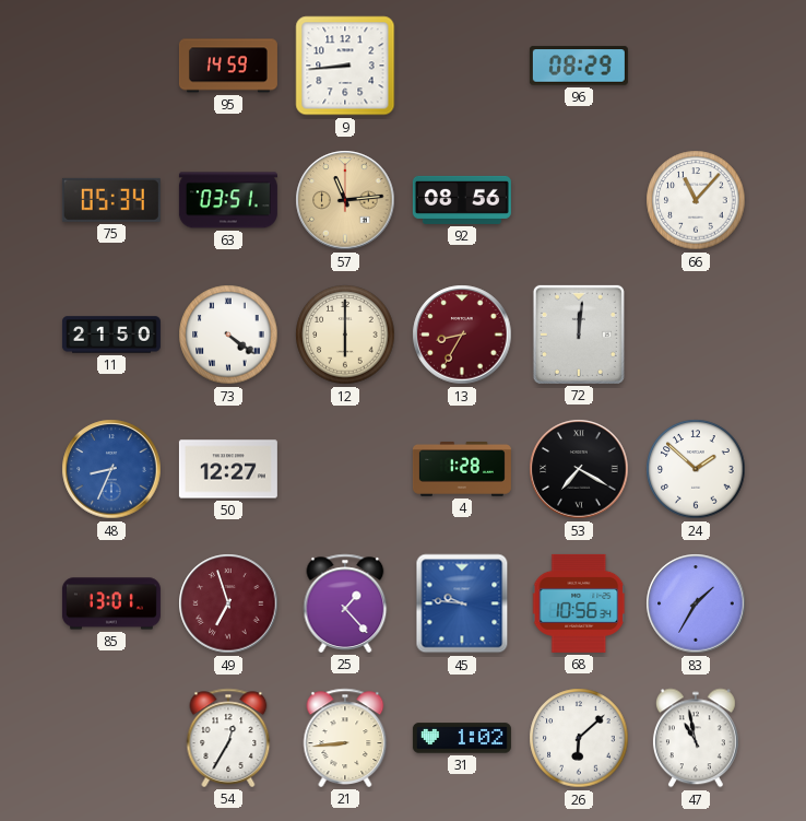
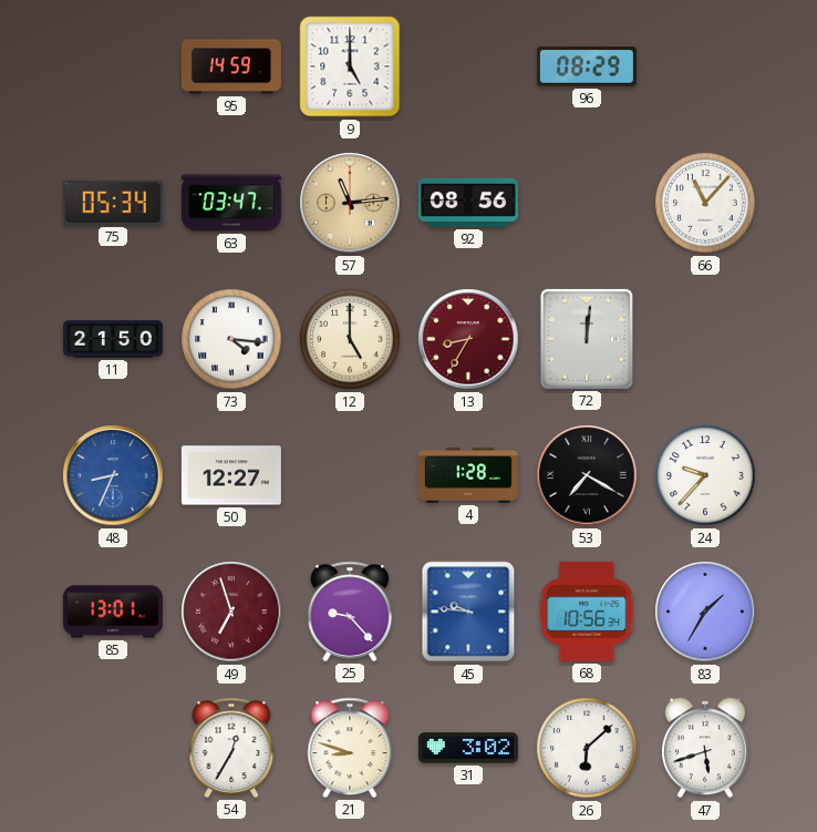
9: 8:44 -> 5:00
63: 03:51 -> 03:47
73: 4:21 -> 4:16
12: 6:00 -> 5:00
24: 1:52 -> 9:37
25: 1:23 -> 9:23
21: 8:44 -> 8:48
31: 1:02 -> 3:02
47: 10:58 -> 5:42
